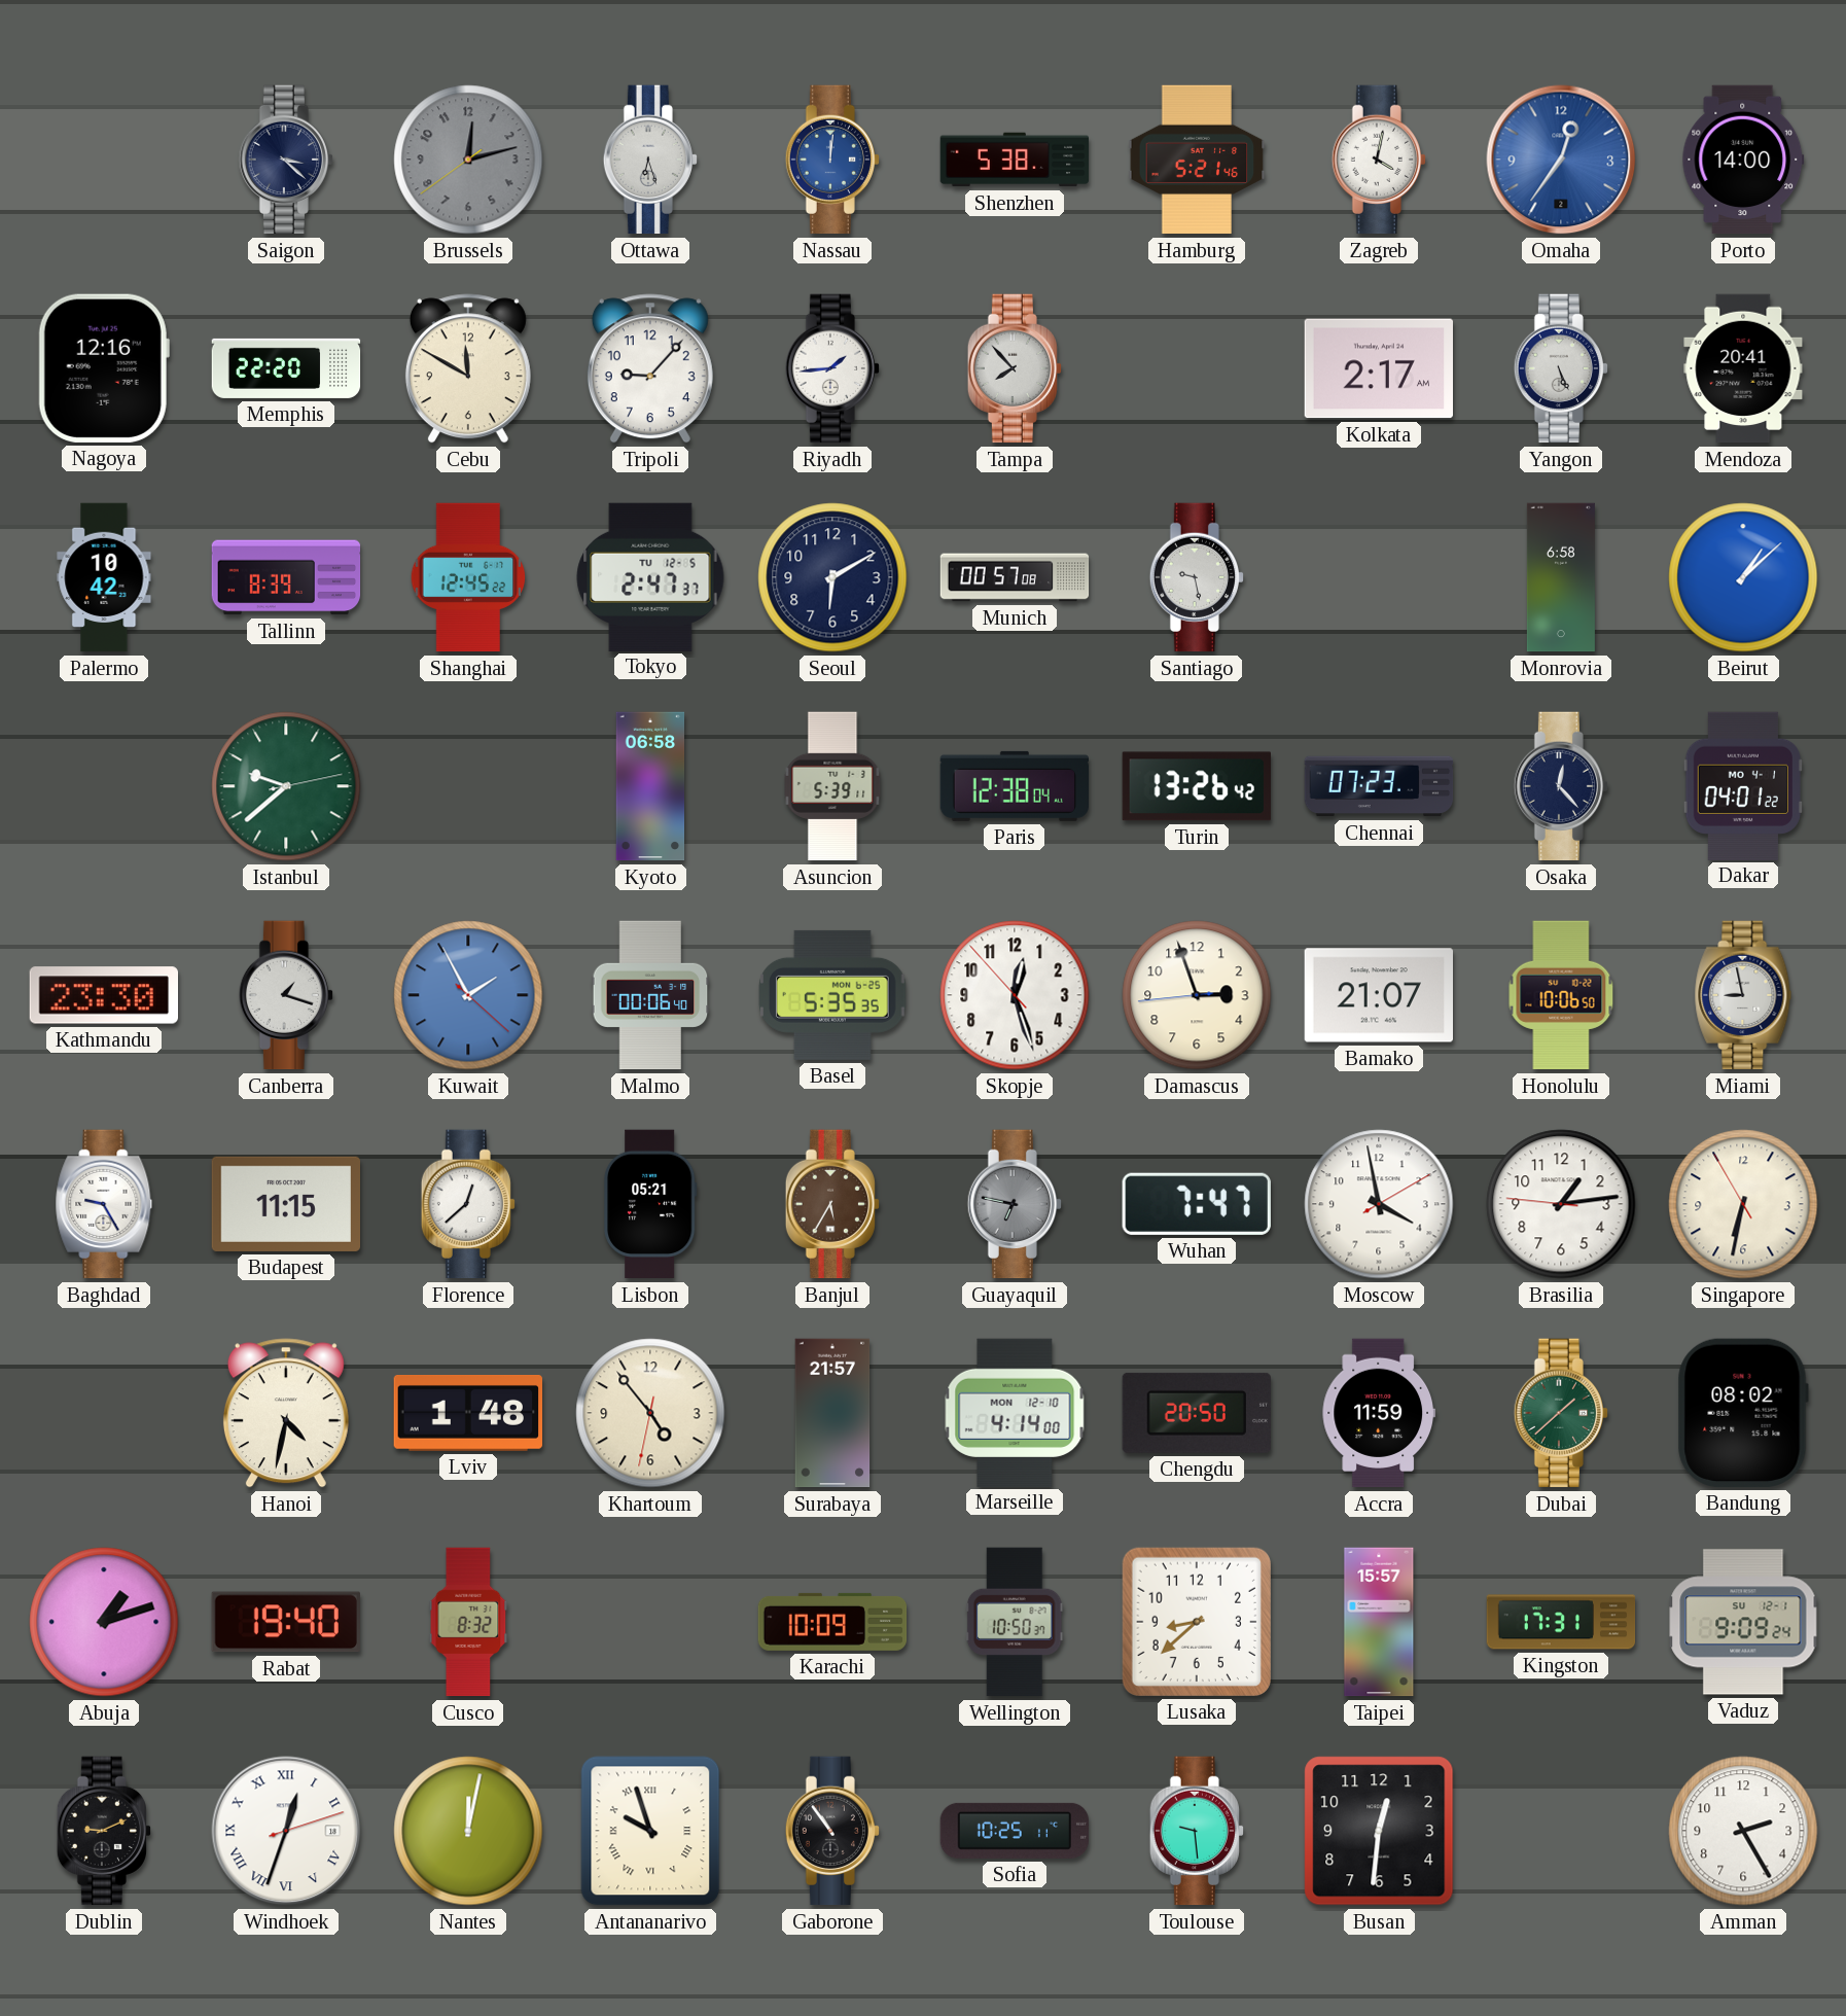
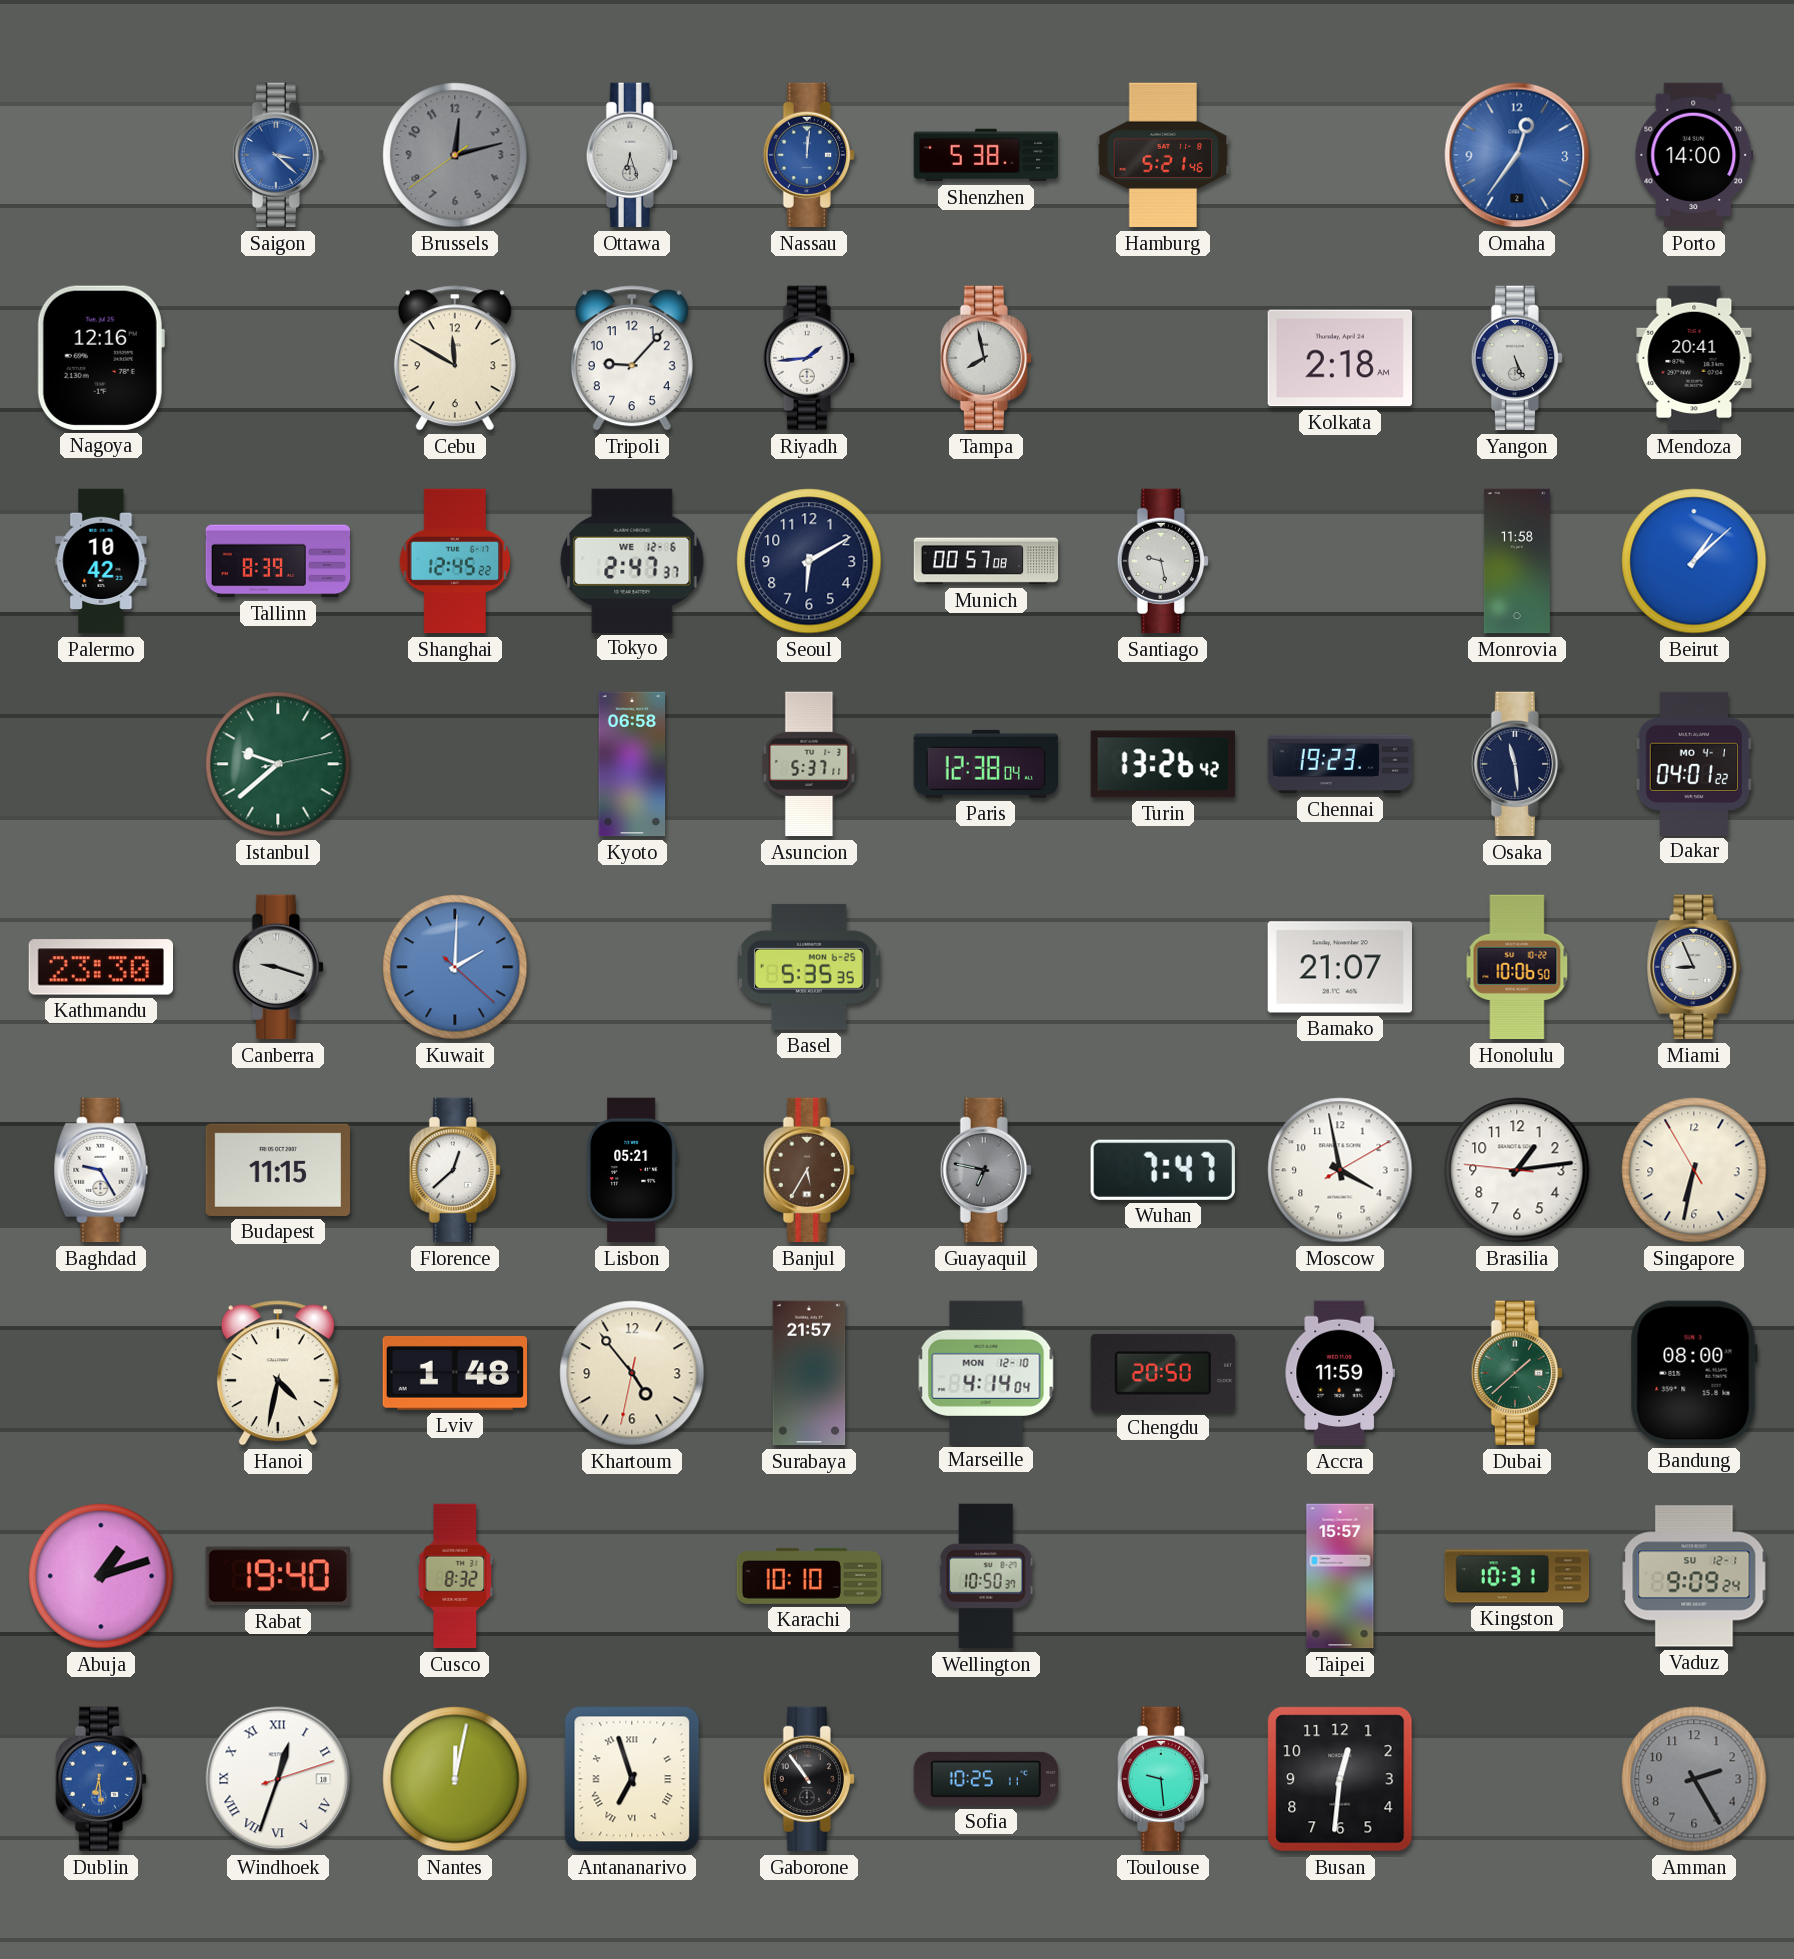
Saigon dial: navy -> blue
Zagreb: 4:02 -> none
Memphis: 22:20 -> none
Tampa: 7:53 -> 7:58
Kolkata: 2:17 -> 2:18
Tokyo date: TU 12-5 -> WE 12-6
Monrovia: 6:58 -> 11:58
Asuncion: 5:39 -> 5:37
Chennai: 07:23 -> 19:23
Osaka: 12:23 -> 11:29
Canberra: 1:18 -> 9:18
Kuwait: 1:55 -> 2:00
Malmo: 00:06 -> none
Skopje: 12:26 -> none
Damascus: 2:56 -> none
Miami: 8:58 -> 8:56
Marseille: 4:14:00 -> 4:14:04
Bandung: 08:02 -> 08:00
Karachi: 10:09 -> 10:10
Lusaka: 8:38 -> none
Kingston: 17:31 -> 10:31
Dublin: 9:11 -> 6:29
Dublin dial: black -> blue
Antananarivo: 9:57 -> 6:57
Amman dial: white -> grey
